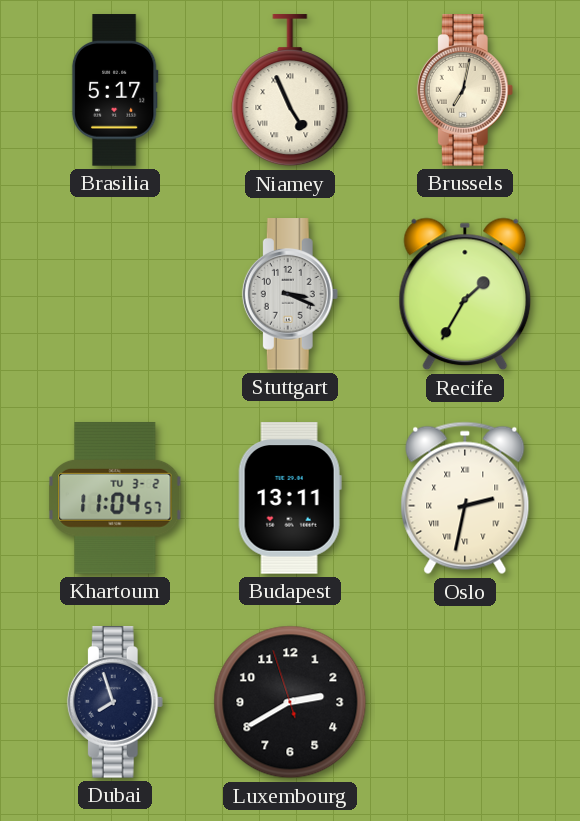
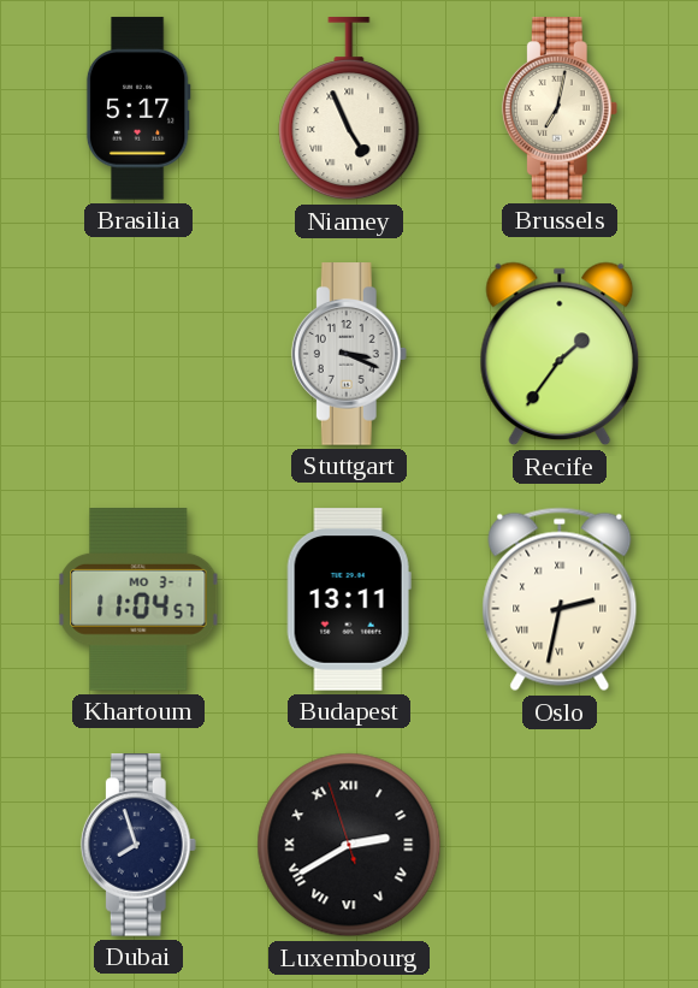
Recife: 1:35 -> 1:36
Khartoum date: TU 3-2 -> MO 3-1
Luxembourg numerals: Arabic -> Roman
